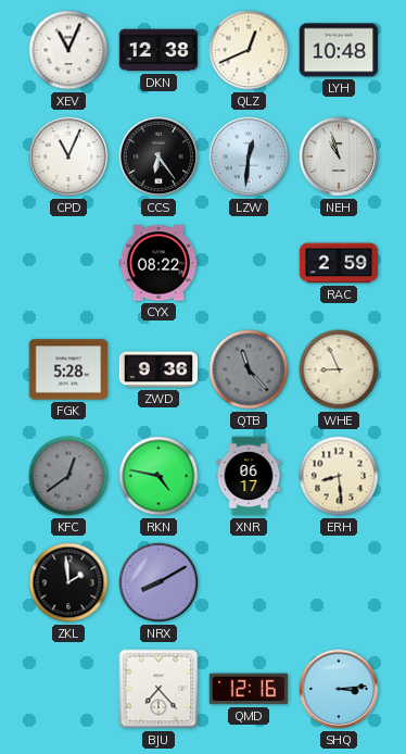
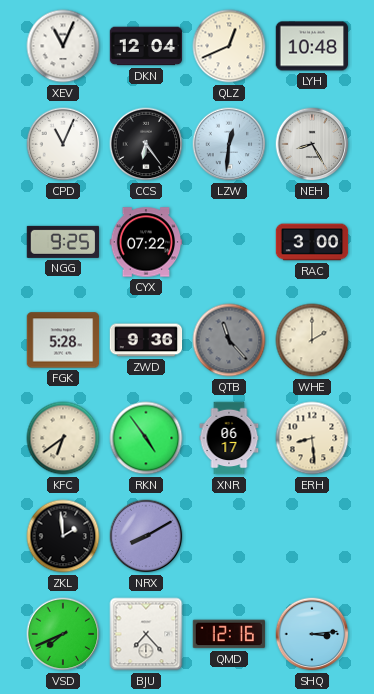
DKN: 12:38 -> 12:04
NEH: 10:57 -> 8:25
NGG: none -> 9:25
CYX: 08:22 -> 07:22
RAC: 2:59 -> 3:00
WHE: 8:56 -> 2:00
KFC: 12:39 -> 6:39
KFC dial: grey -> cream
RKN: 4:47 -> 4:54
VSD: none -> 7:41
